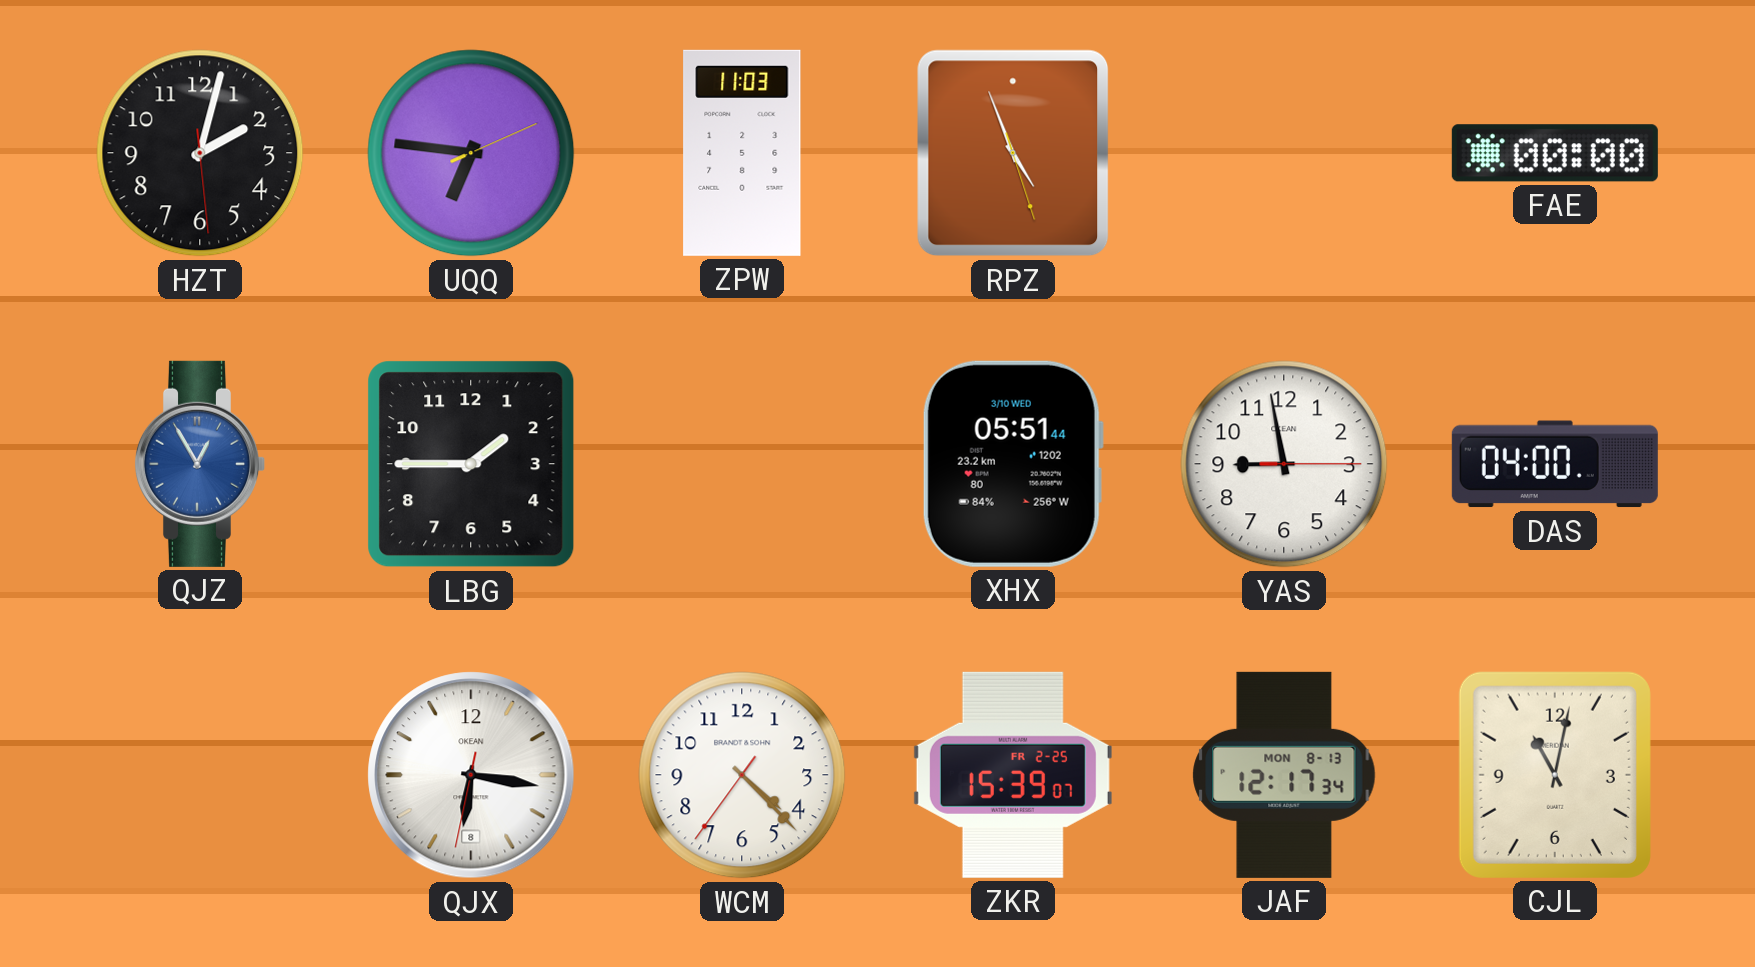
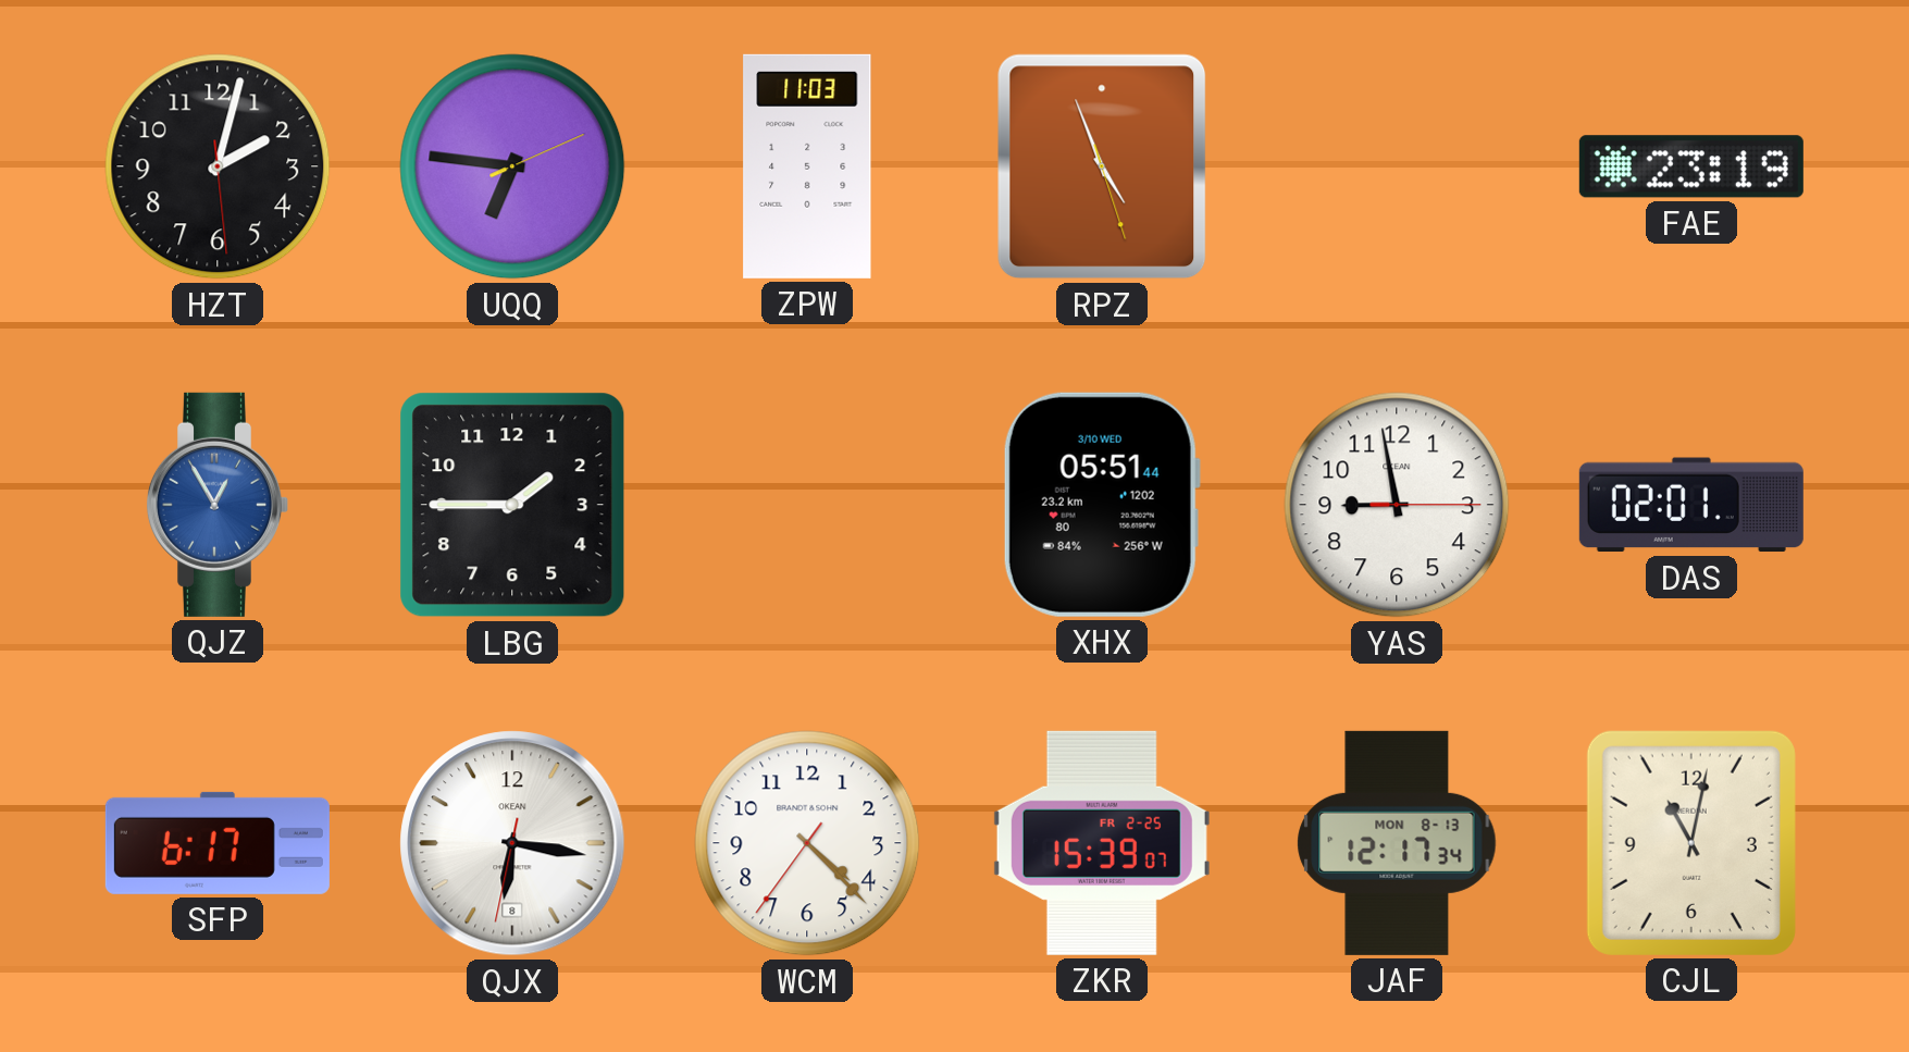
FAE: 00:00 -> 23:19
DAS: 04:00 -> 02:01
SFP: none -> 6:17
